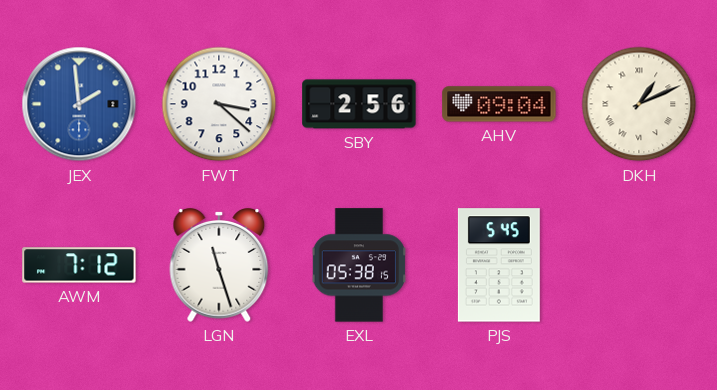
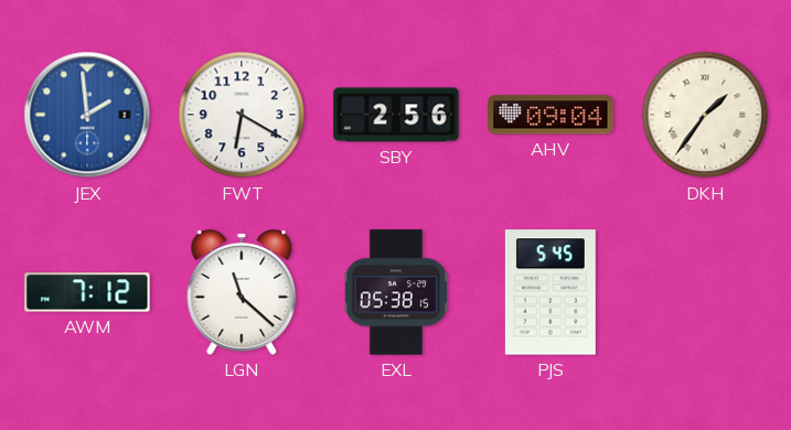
FWT: 3:22 -> 6:20
DKH: 1:11 -> 1:36
LGN: 11:27 -> 11:22
